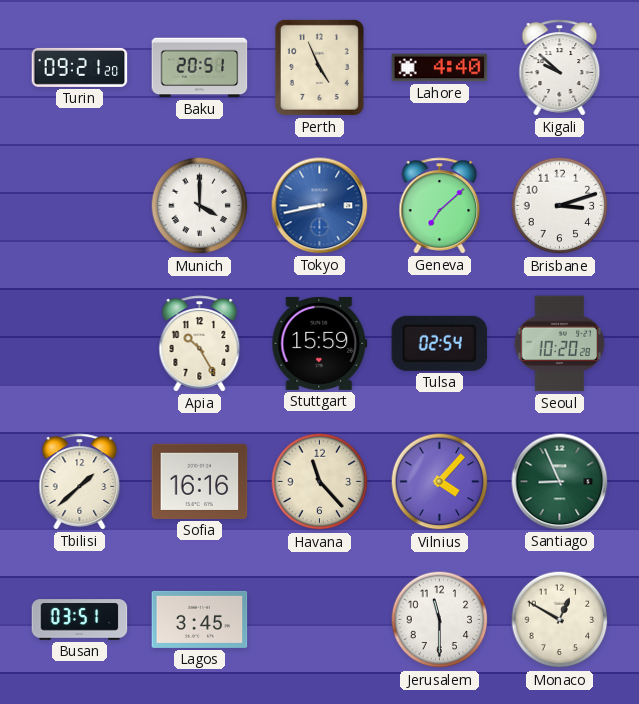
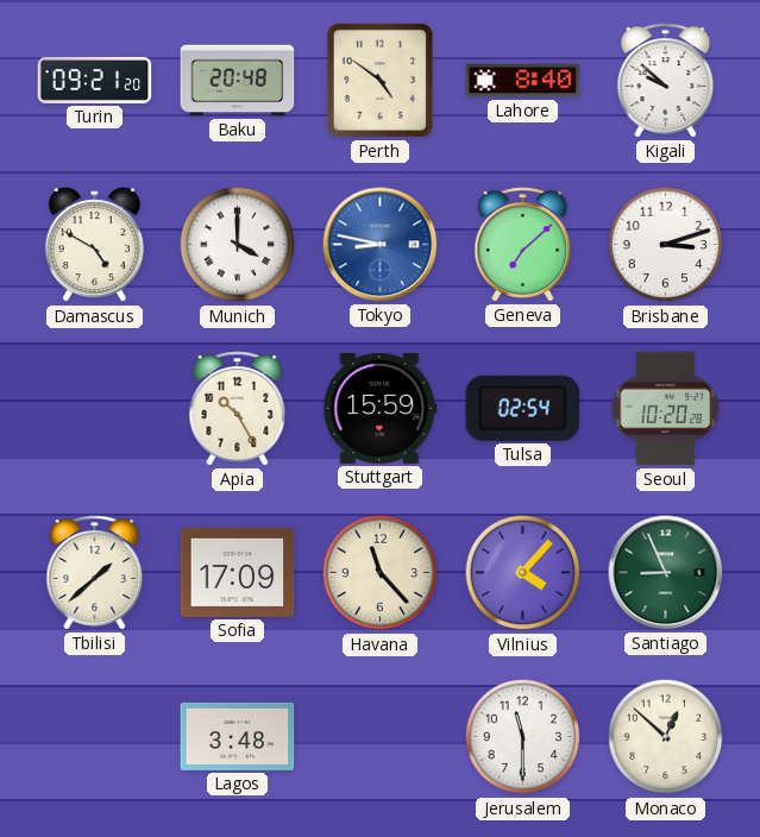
Baku: 20:51 -> 20:48
Perth: 4:56 -> 4:51
Lahore: 4:40 -> 8:40
Damascus: none -> 4:50
Tokyo: 8:43 -> 8:47
Sofia: 16:16 -> 17:09
Busan: 03:51 -> none
Lagos: 3:45 -> 3:48
Monaco: 12:50 -> 12:52
